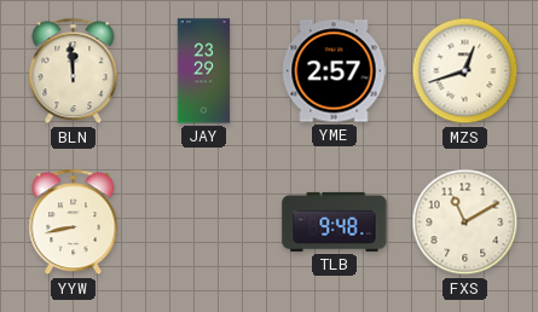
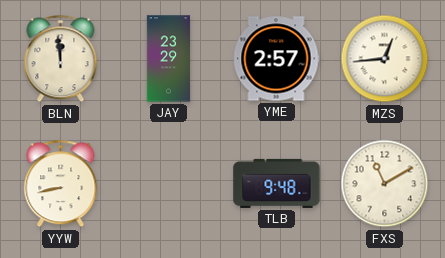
MZS: 12:42 -> 12:44
